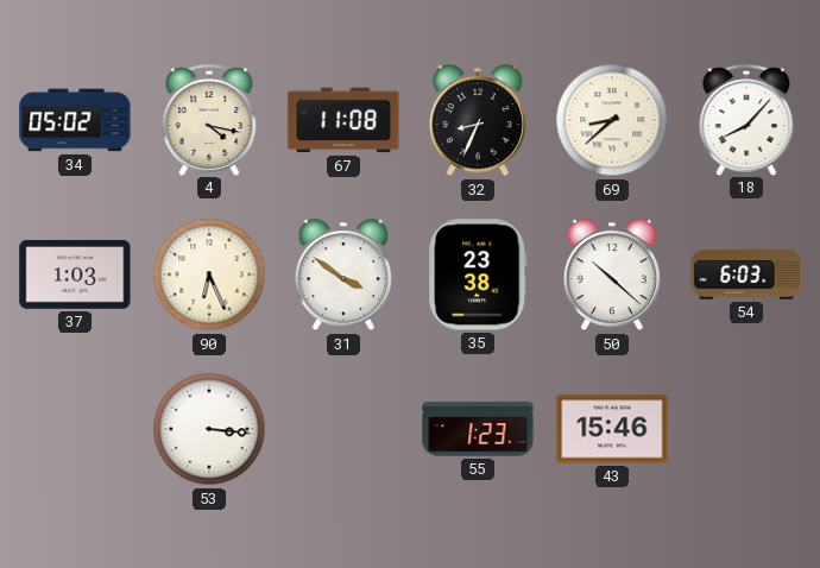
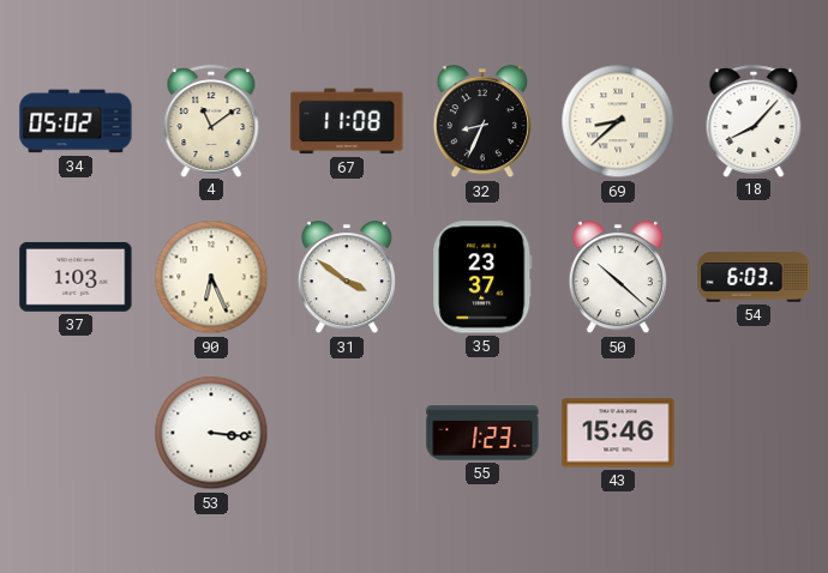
4: 4:17 -> 11:09
35: 23:38 -> 23:37
